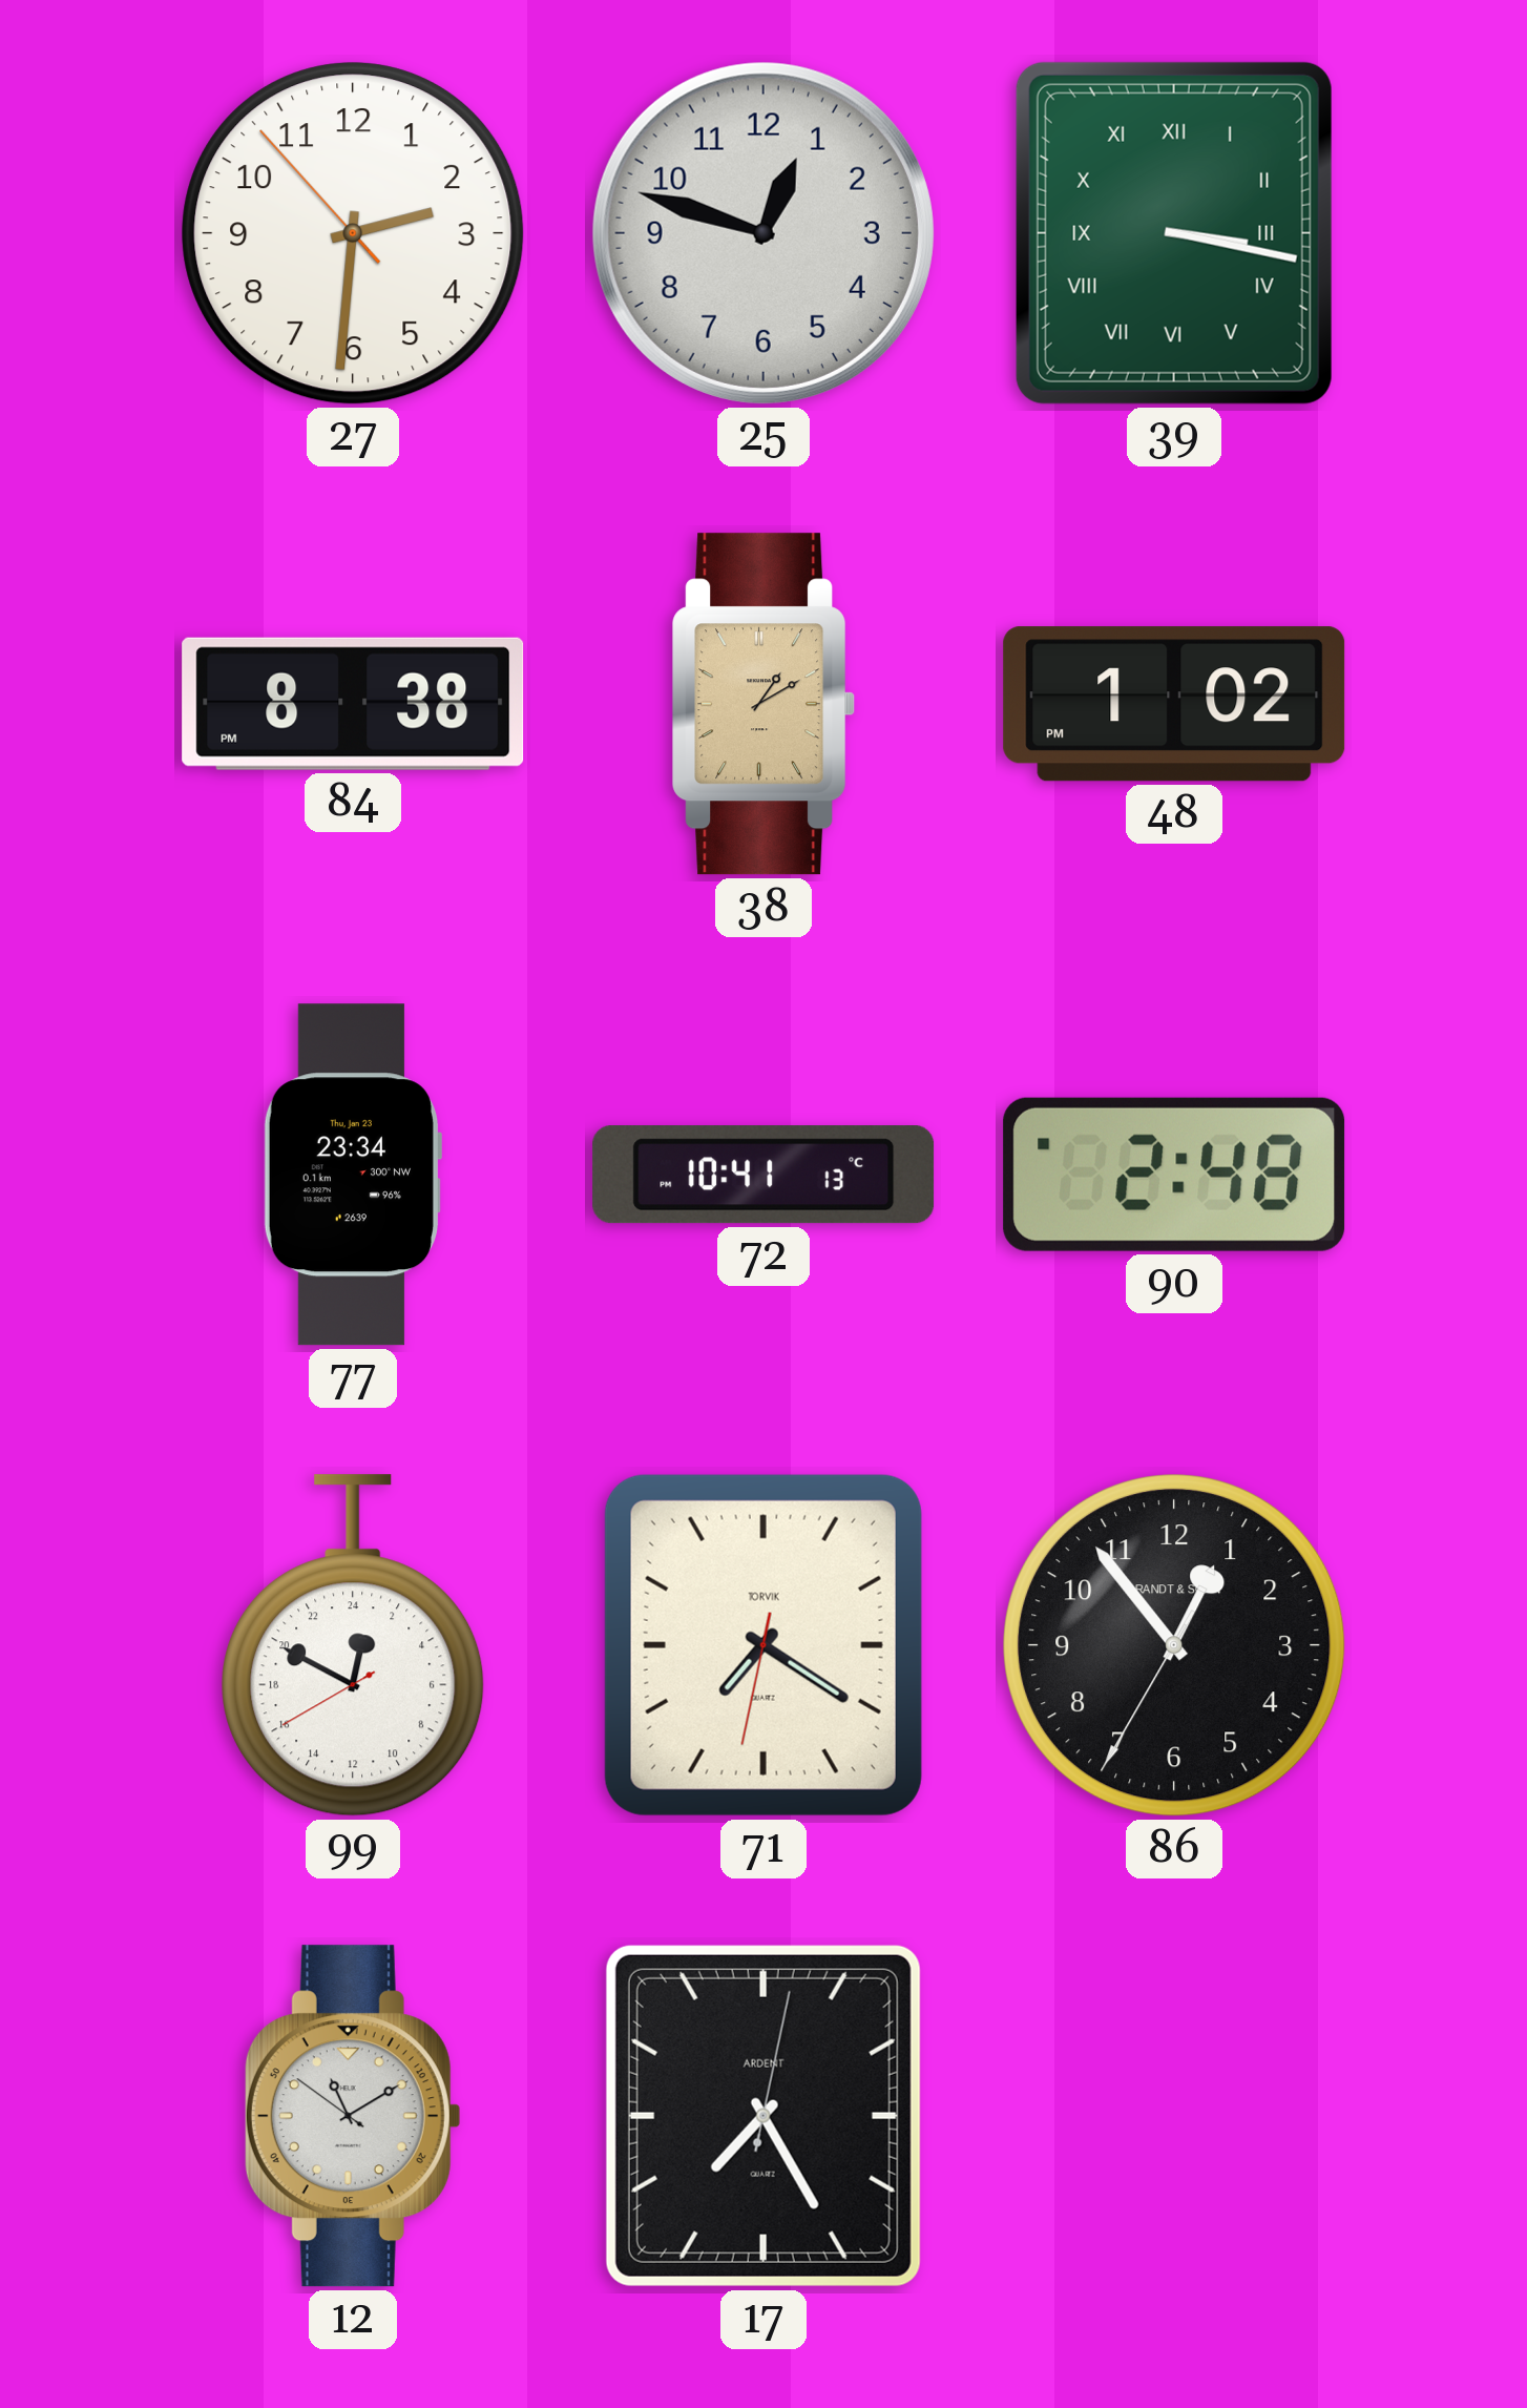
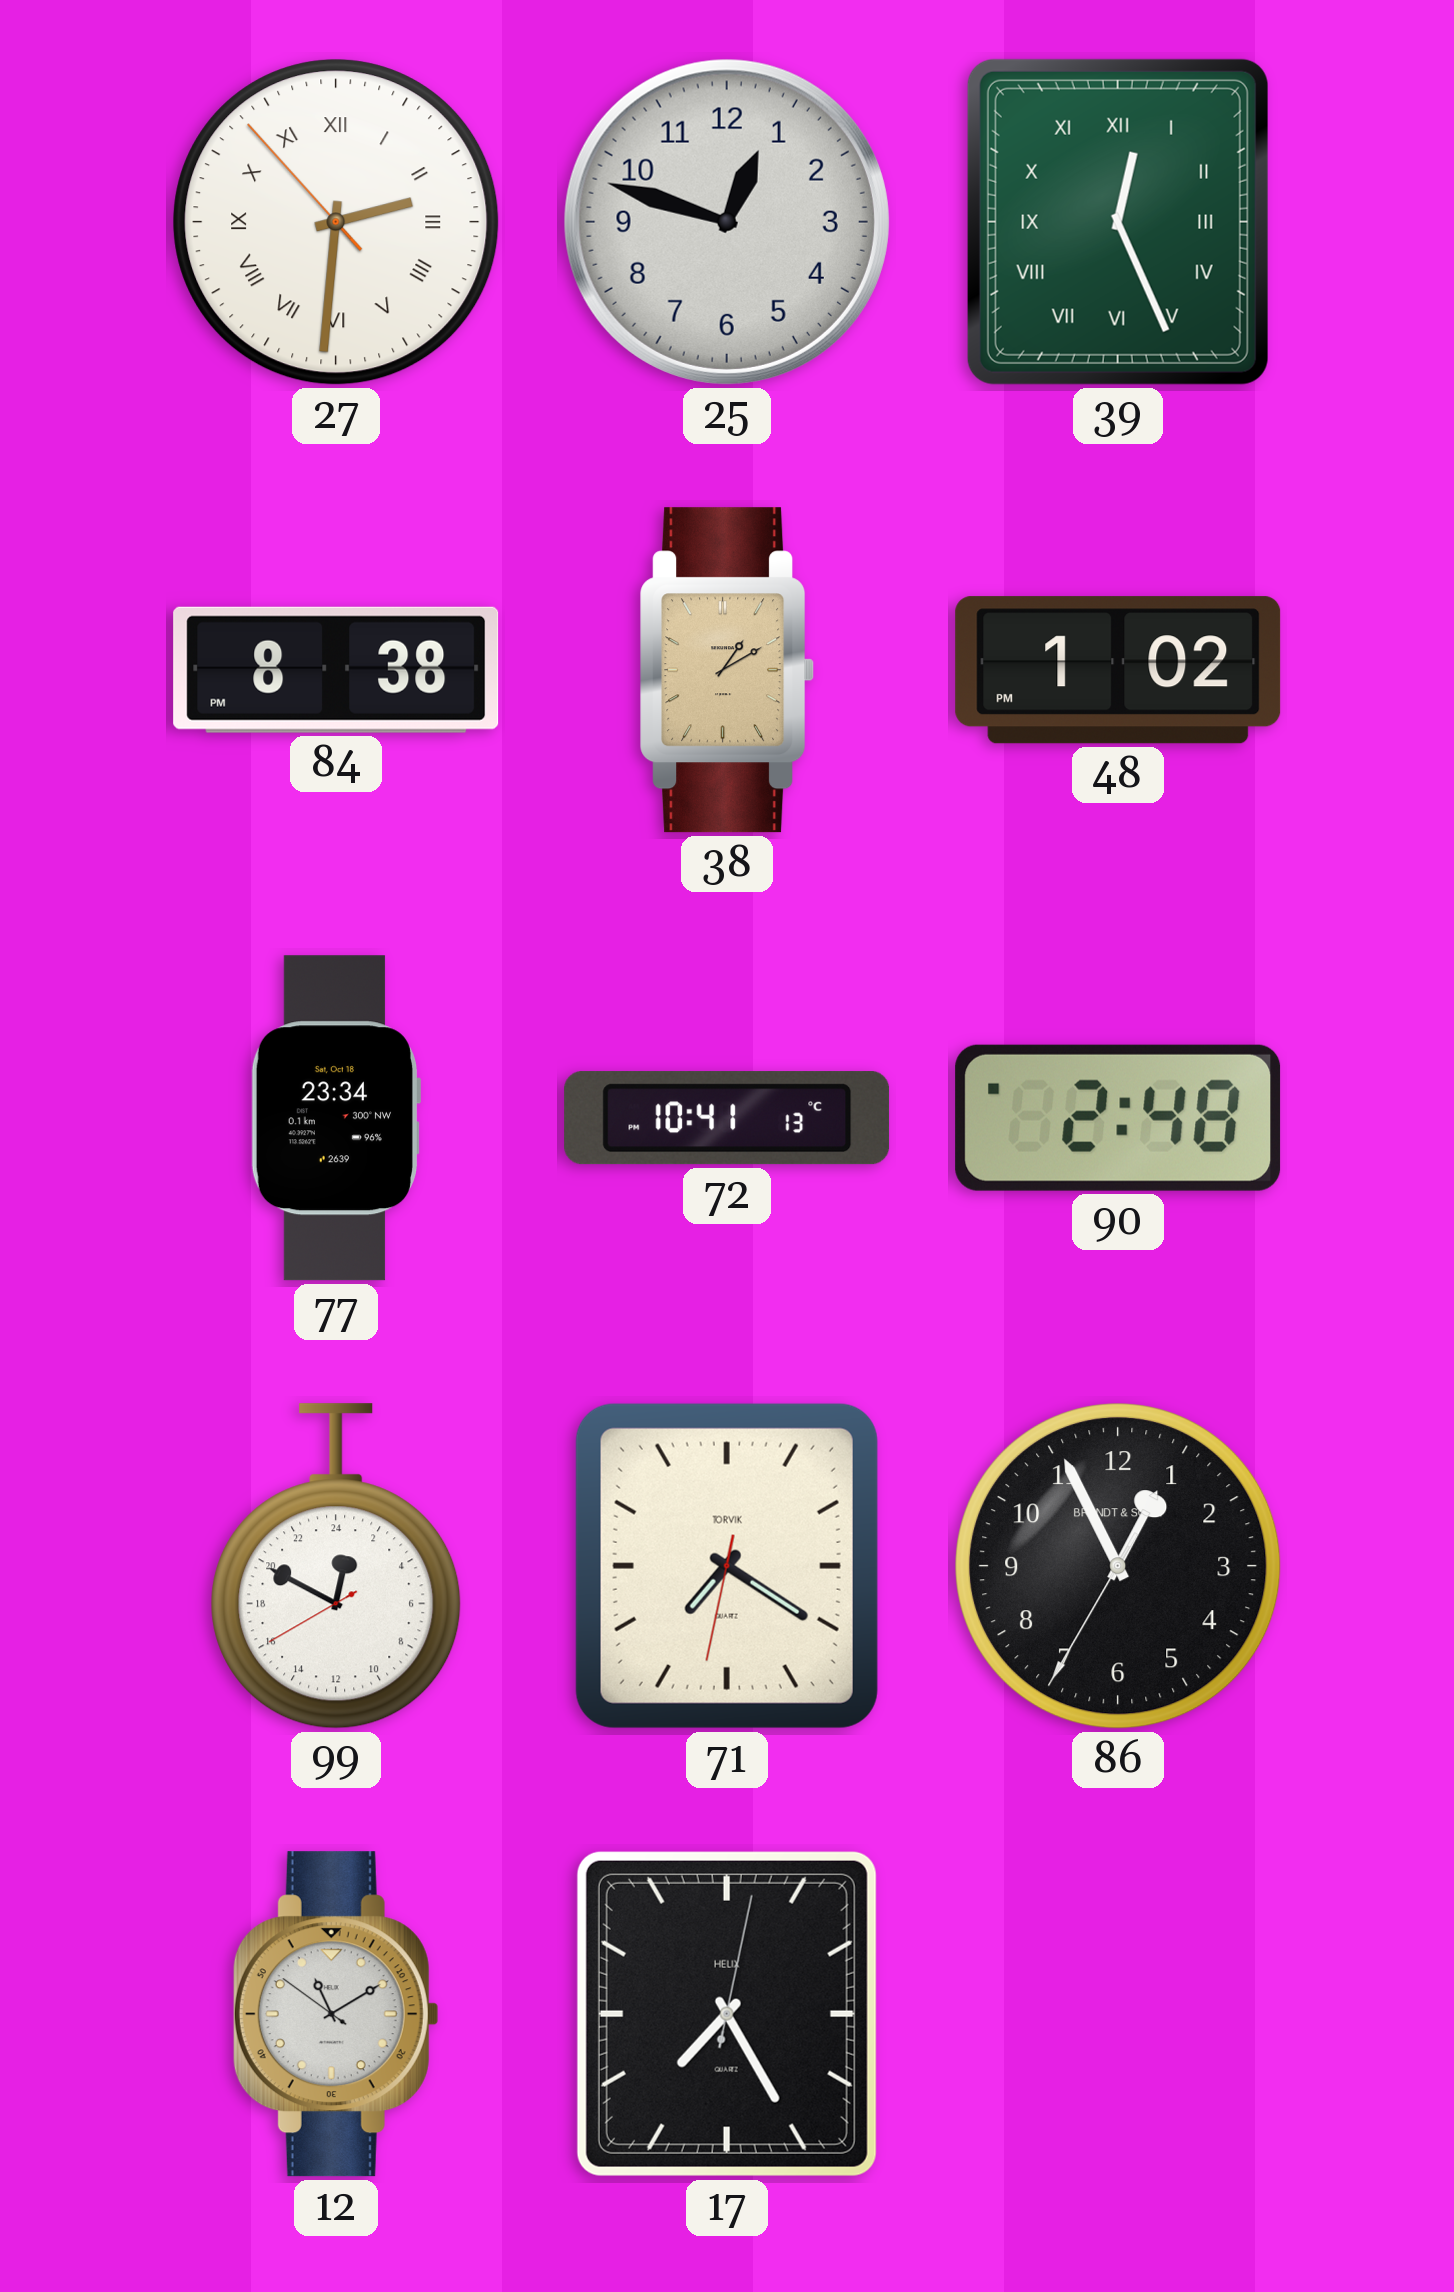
27 numerals: Arabic -> Roman
39: 3:17 -> 12:26
77 date: Thu, Jan 23 -> Sat, Oct 18
86: 12:53 -> 12:55
17 brand: ARDENT -> HELIX
